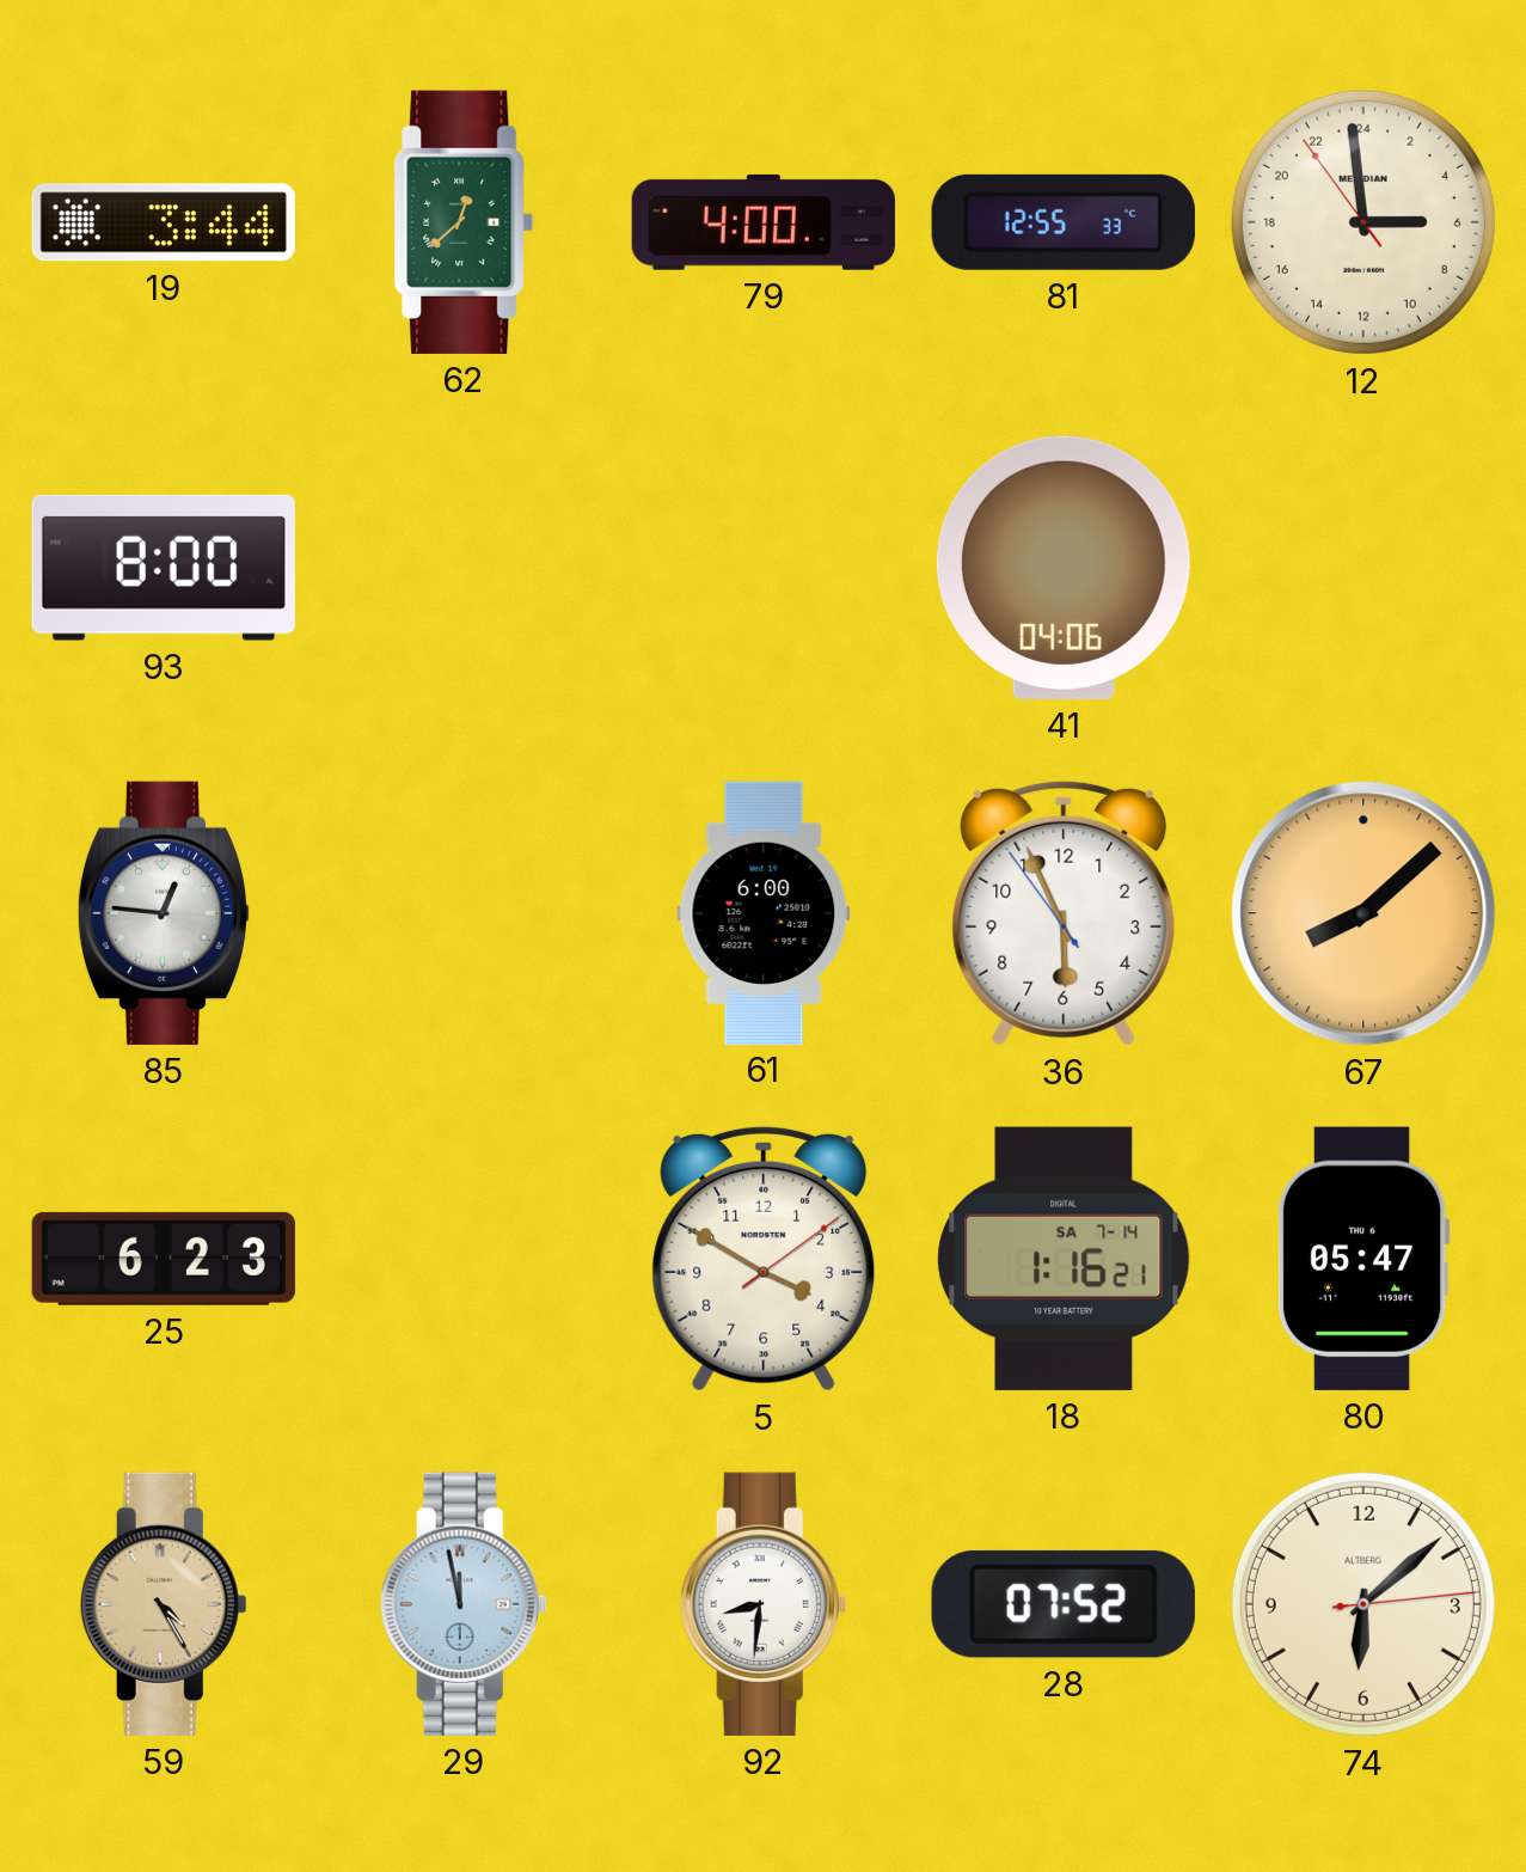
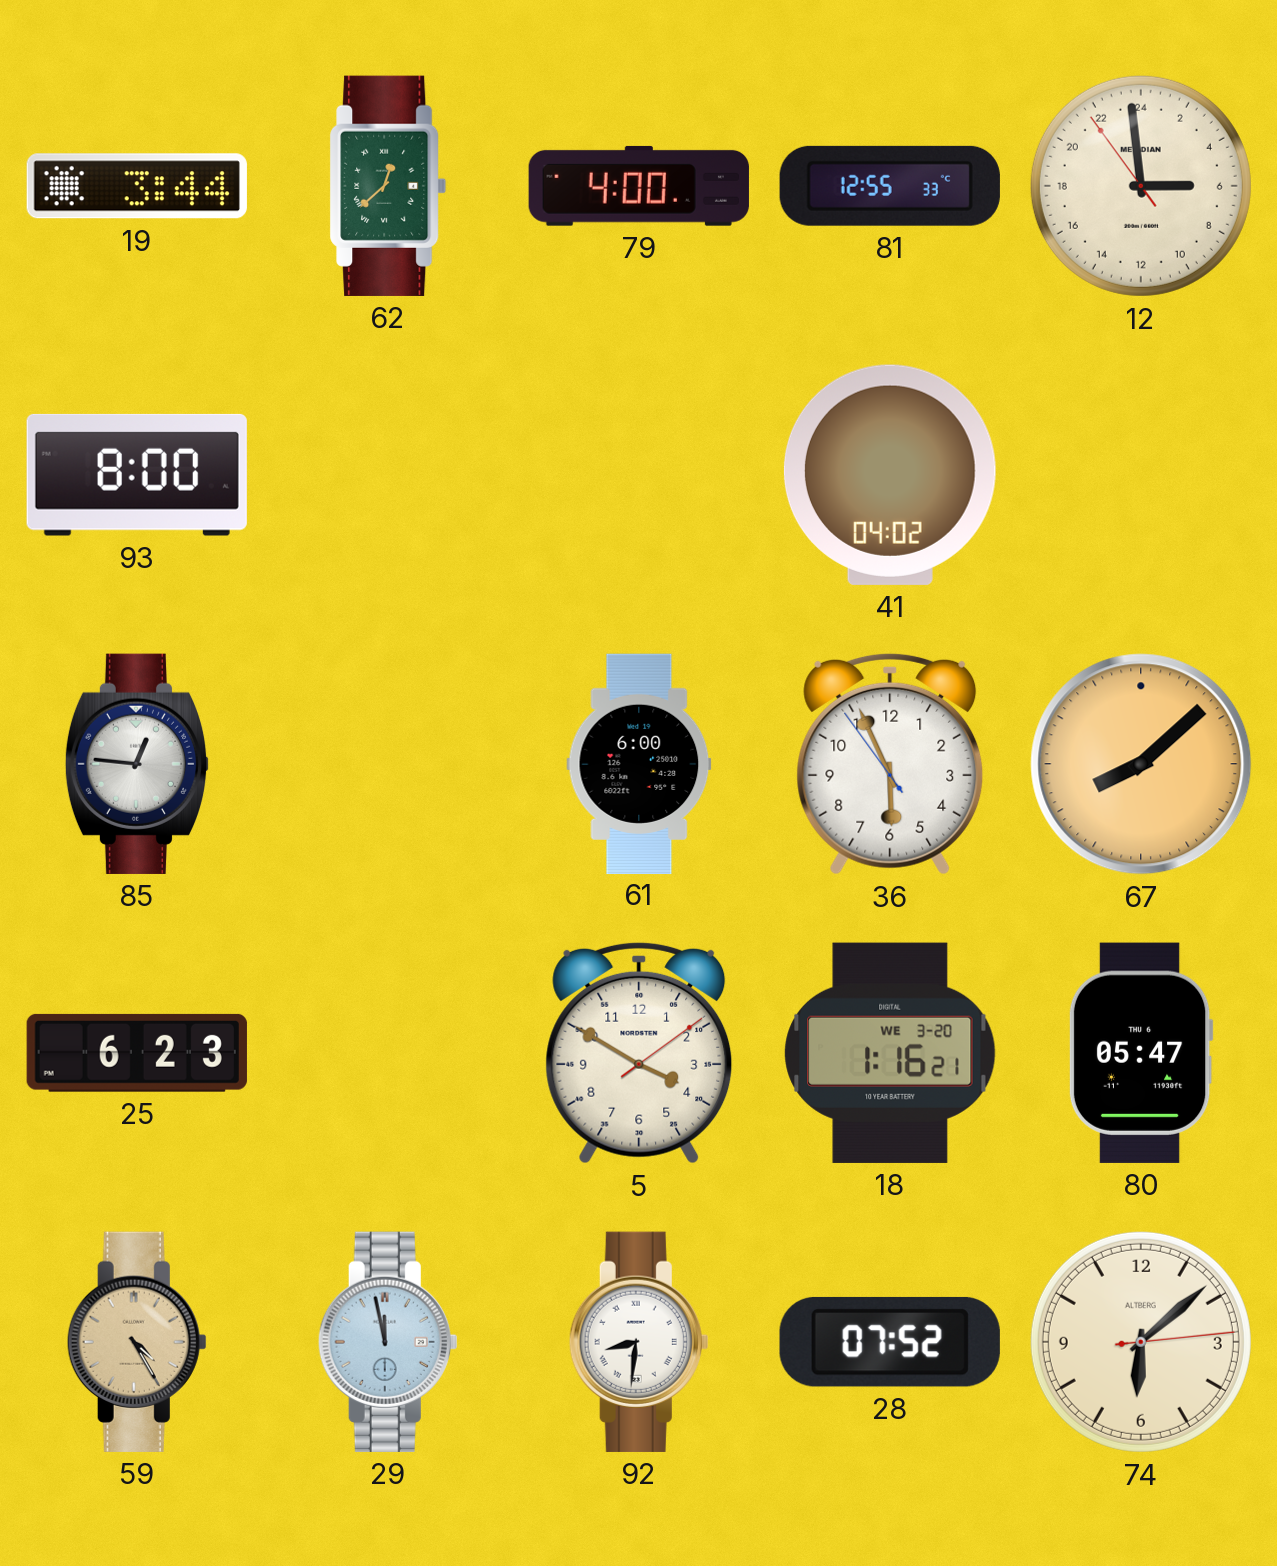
41: 04:06 -> 04:02
18 date: SA 7-14 -> WE 3-20
